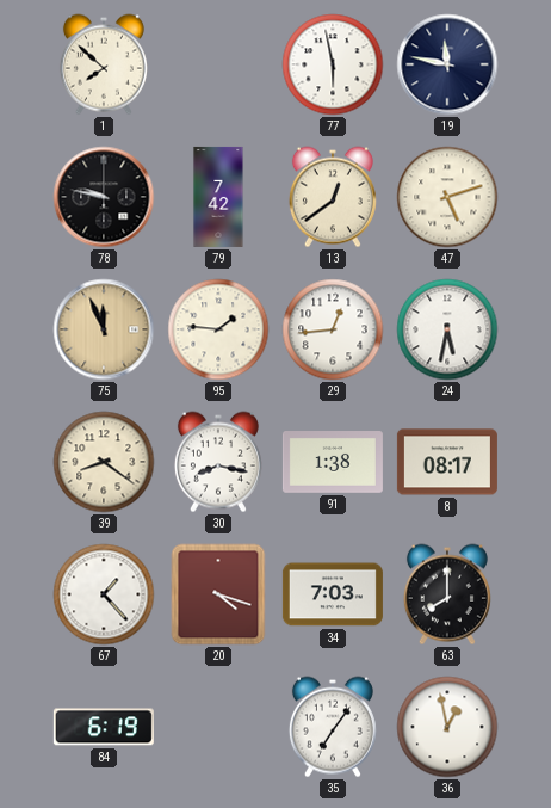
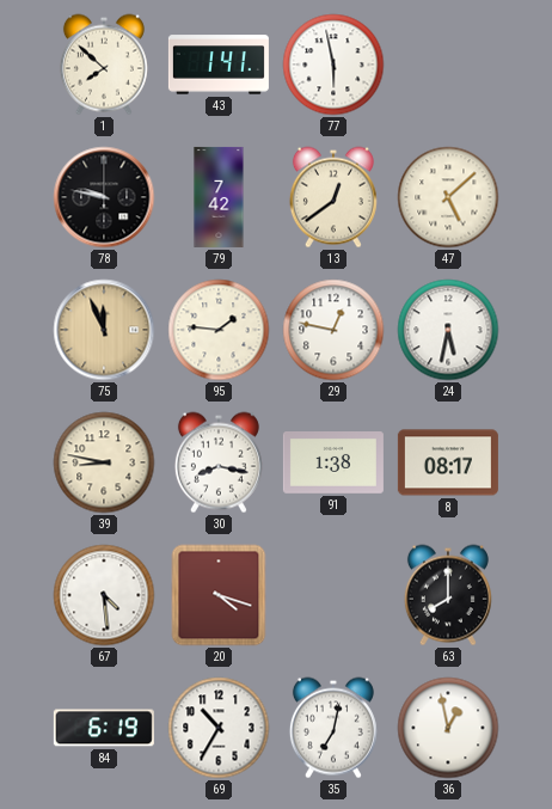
43: none -> 1:41
19: 11:47 -> none
47: 5:12 -> 5:08
29: 12:44 -> 12:47
39: 8:21 -> 8:47
67: 1:23 -> 4:29
34: 7:03 -> none
69: none -> 10:35
35: 7:06 -> 7:02
